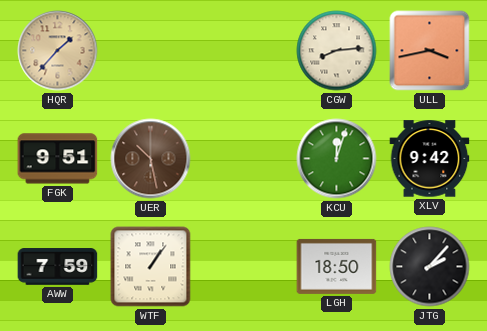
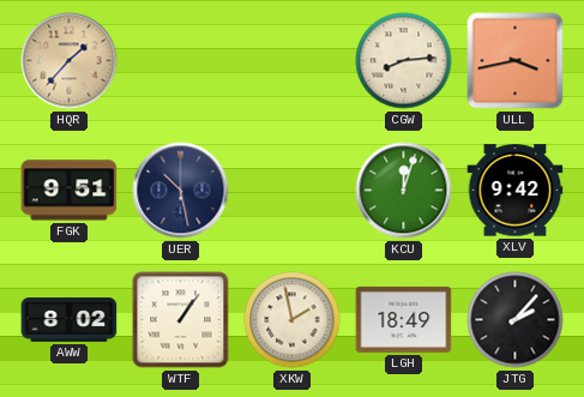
UER dial: brown -> navy
AWW: 7:59 -> 8:02
XKW: none -> 1:58
LGH: 18:50 -> 18:49
